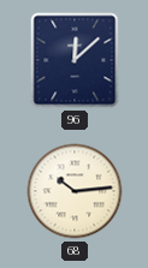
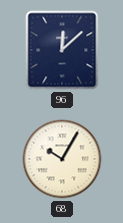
68: 10:14 -> 10:05
